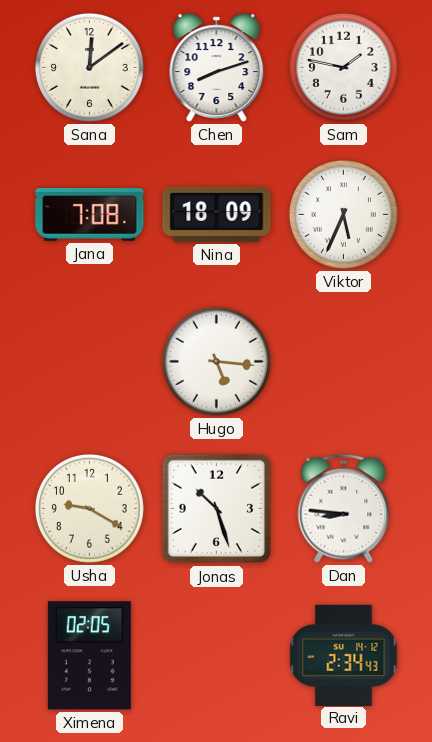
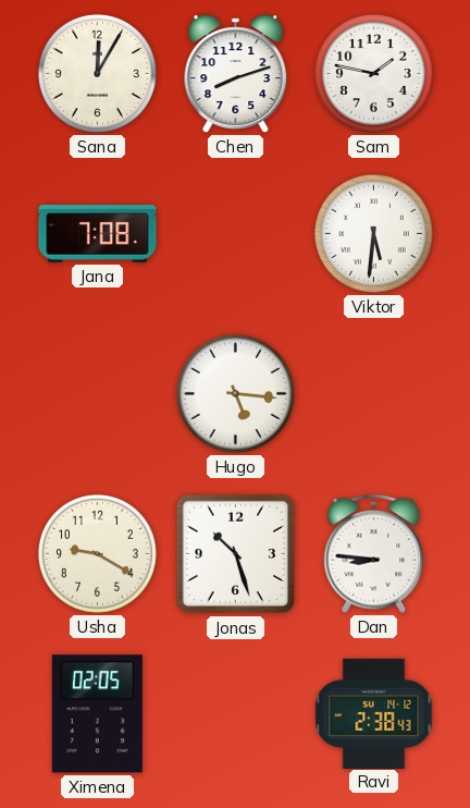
Sana: 12:09 -> 12:05
Nina: 18:09 -> none
Viktor: 5:34 -> 5:31
Ravi: 2:34 -> 2:38
